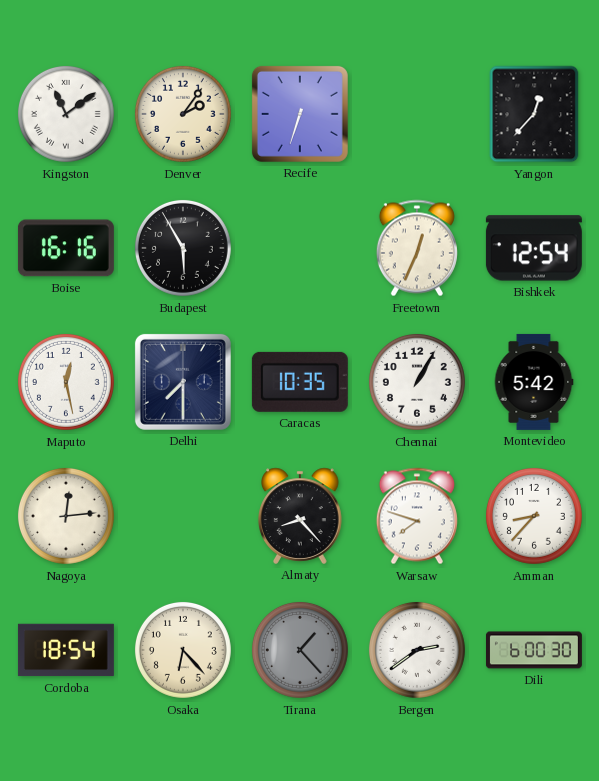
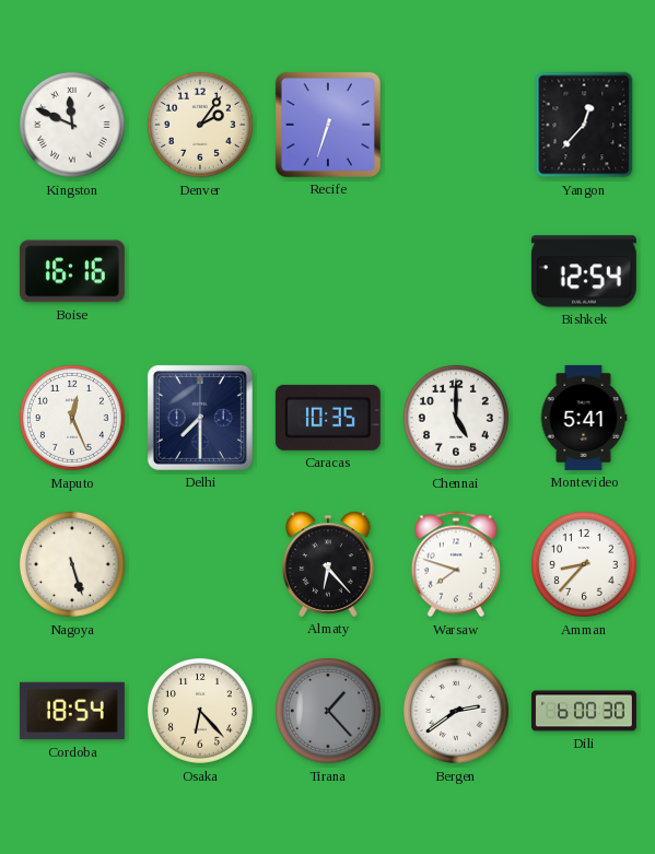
Kingston: 11:09 -> 11:49
Budapest: 5:55 -> none
Freetown: 12:34 -> none
Maputo: 12:28 -> 12:26
Chennai: 1:05 -> 5:00
Montevideo: 5:42 -> 5:41
Nagoya: 12:14 -> 5:27
Almaty: 8:23 -> 6:23
